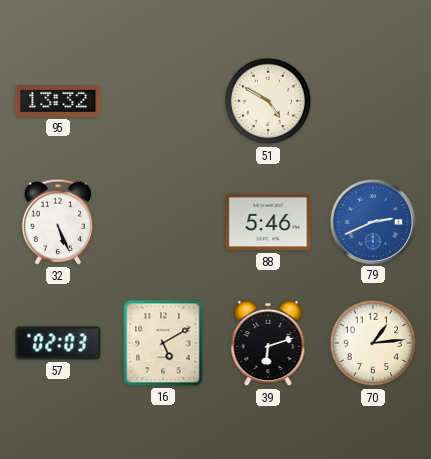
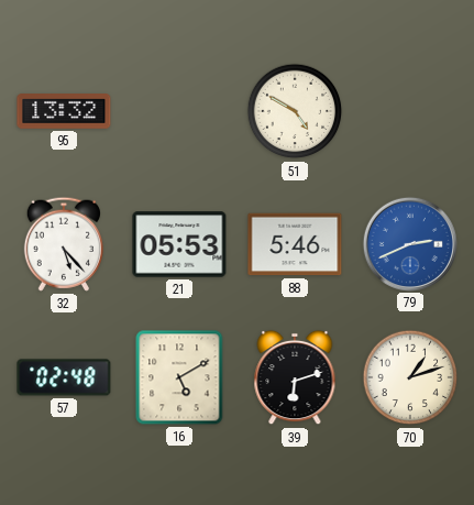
32: 5:26 -> 5:23
21: none -> 05:53
57: 02:03 -> 02:48
70: 1:14 -> 1:12
